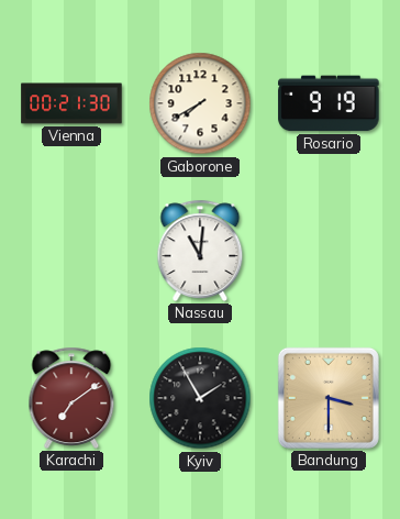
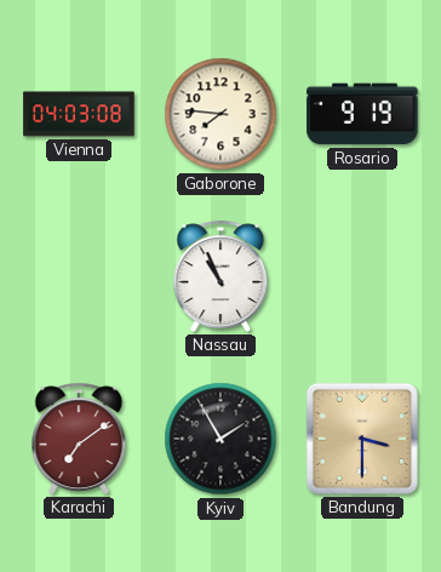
Vienna: 00:21 -> 04:03
Gaborone: 7:40 -> 7:46
Nassau: 11:01 -> 10:56
